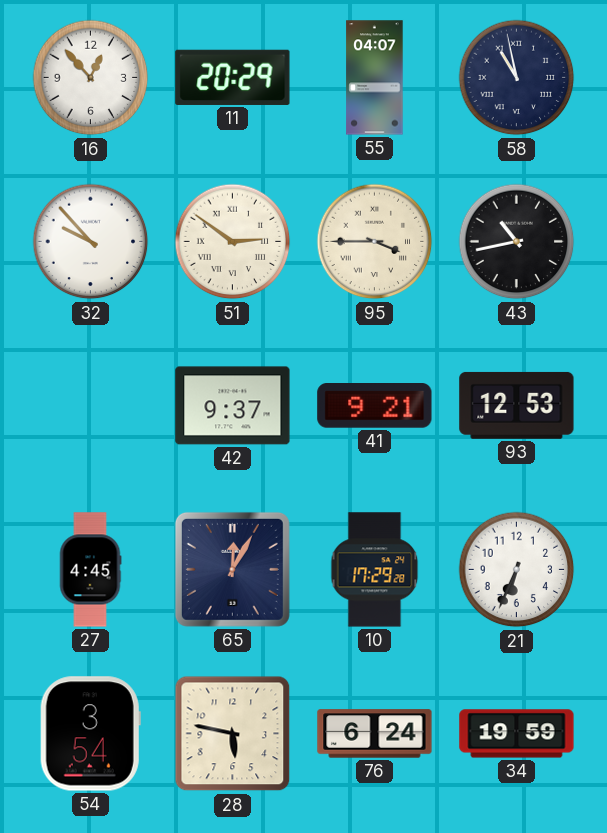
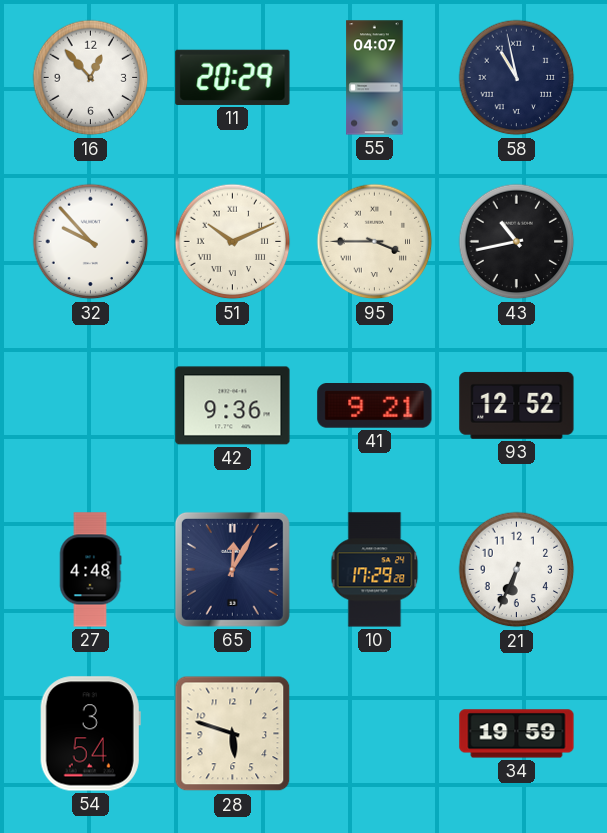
51: 2:51 -> 10:11
42: 9:37 -> 9:36
93: 12:53 -> 12:52
27: 4:45 -> 4:48
28: 5:47 -> 5:48
76: 6:24 -> none
